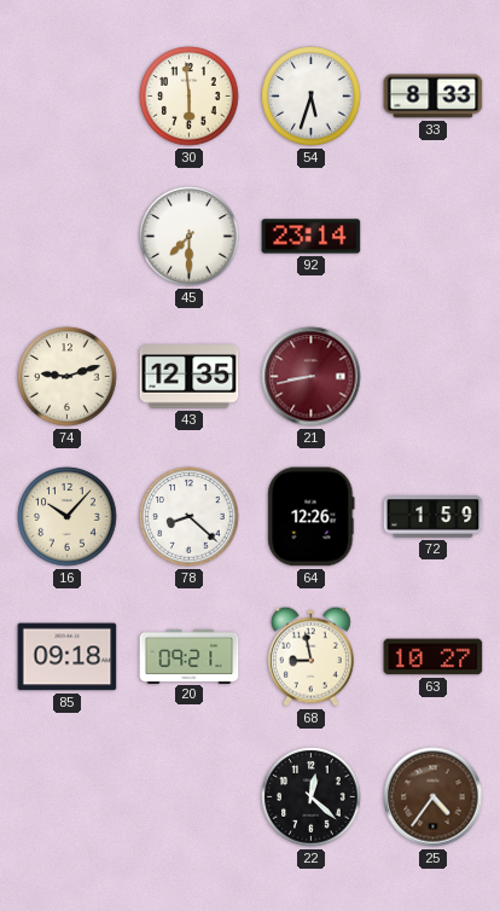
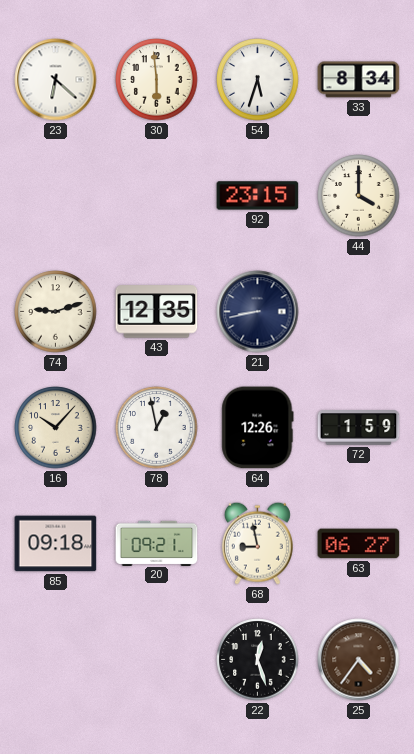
23: none -> 6:22
33: 8:33 -> 8:34
45: 7:30 -> none
92: 23:14 -> 23:15
44: none -> 4:00
21 dial: burgundy -> navy
78: 8:22 -> 12:58
63: 10:27 -> 06:27
22: 12:22 -> 12:27
